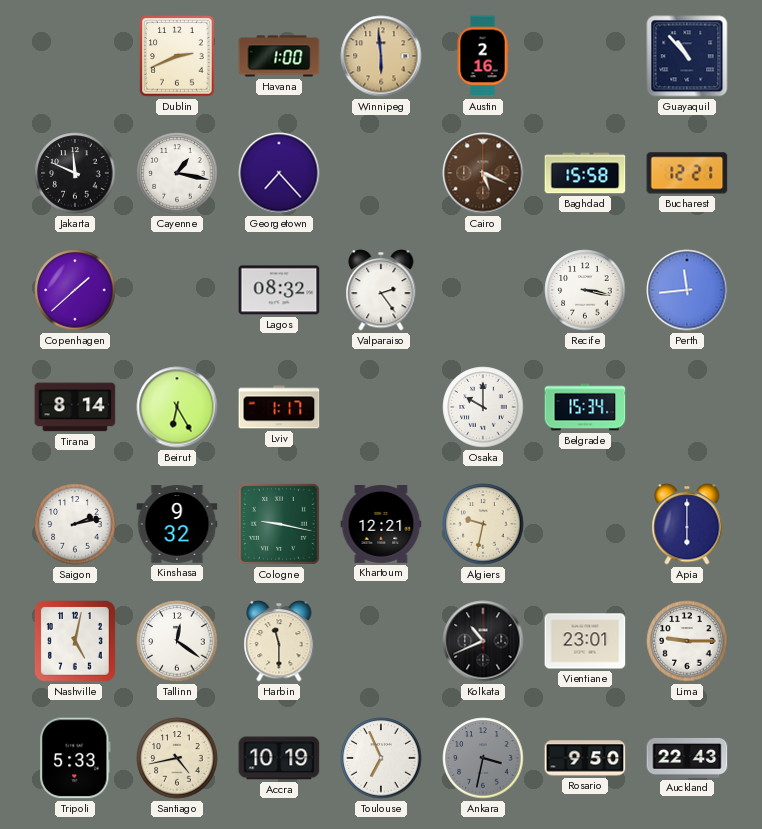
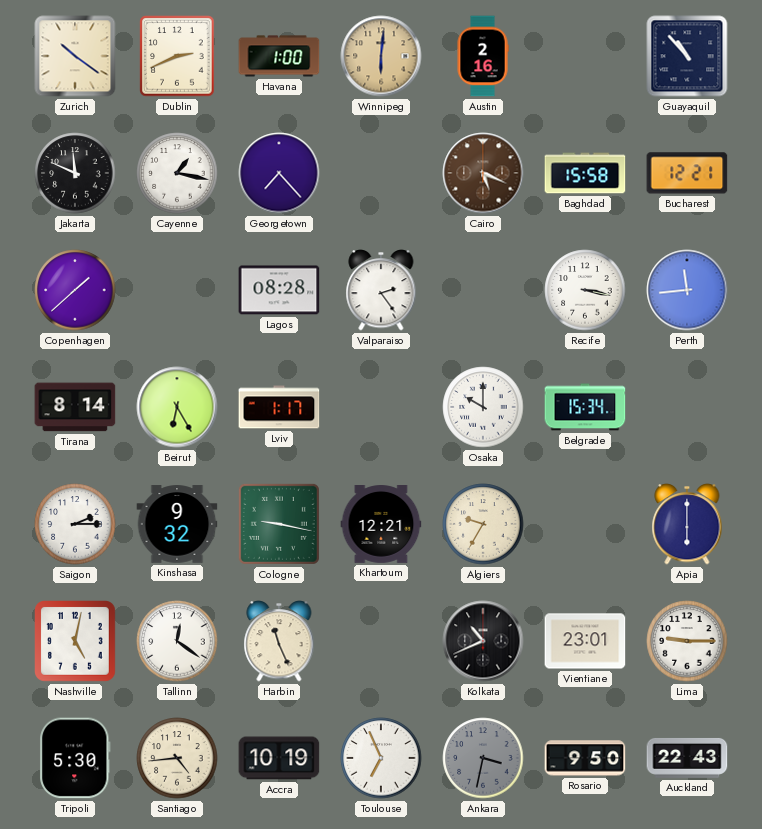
Zurich: none -> 10:21
Winnipeg: 5:59 -> 6:01
Lagos: 08:32 -> 08:28
Saigon: 2:13 -> 2:15
Algiers: 9:32 -> 9:35
Harbin: 11:30 -> 11:26
Tripoli: 5:33 -> 5:30
Santiago: 4:43 -> 4:44
